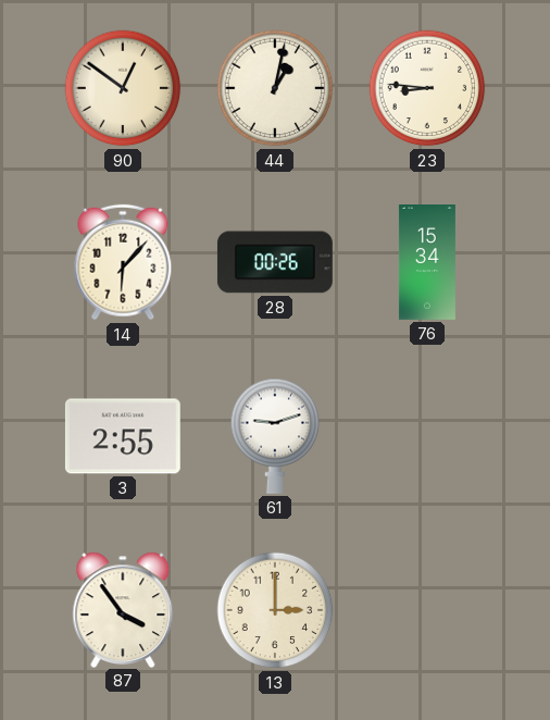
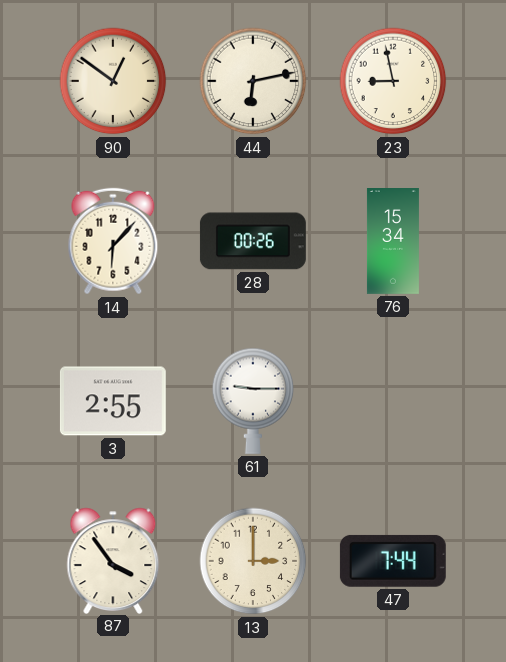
44: 1:02 -> 6:13
23: 8:46 -> 8:58
61: 9:12 -> 9:15
47: none -> 7:44
